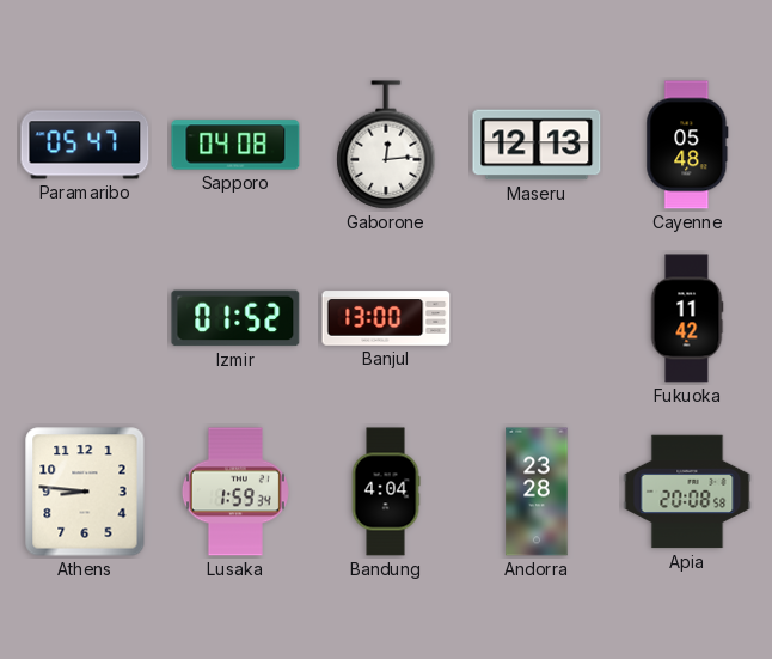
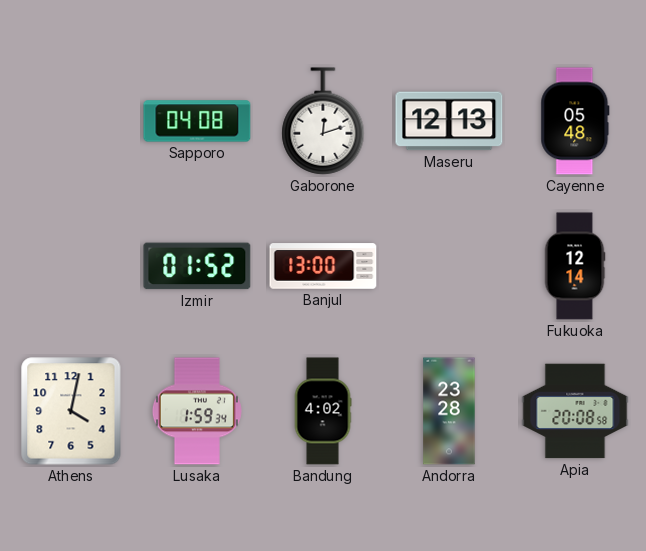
Paramaribo: 05:47 -> none
Gaborone: 12:14 -> 12:12
Fukuoka: 11:42 -> 12:14
Athens: 8:46 -> 4:02
Bandung: 4:04 -> 4:02
